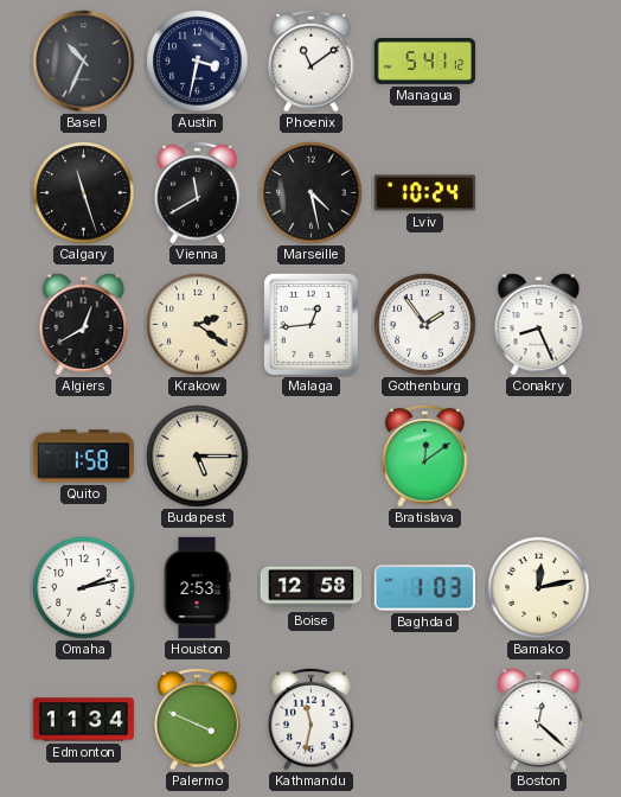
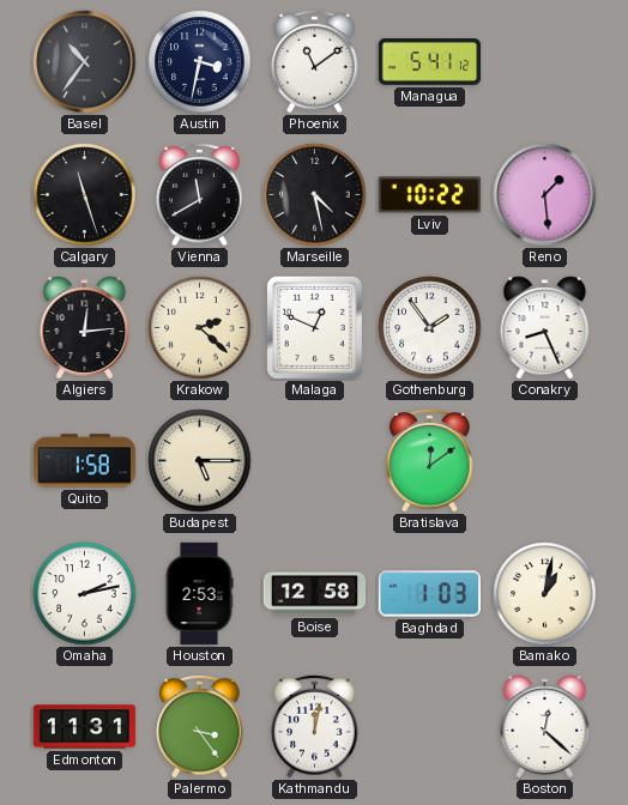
Basel: 10:34 -> 10:36
Lviv: 10:24 -> 10:22
Reno: none -> 1:29
Algiers: 12:40 -> 12:14
Krakow: 2:21 -> 2:22
Malaga: 12:44 -> 12:49
Bamako: 12:13 -> 1:02
Edmonton: 11:34 -> 11:31
Palermo: 3:49 -> 3:24
Kathmandu: 11:32 -> 12:02
